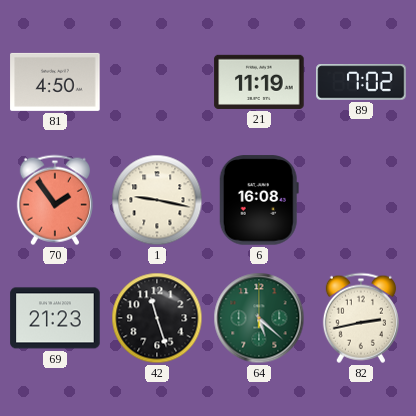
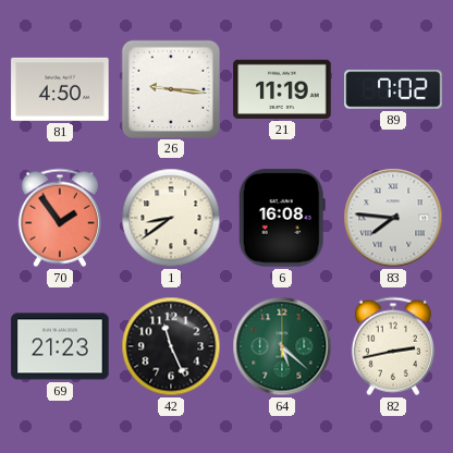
26: none -> 9:16
1: 9:17 -> 8:39
83: none -> 7:46
42: 11:27 -> 11:26
